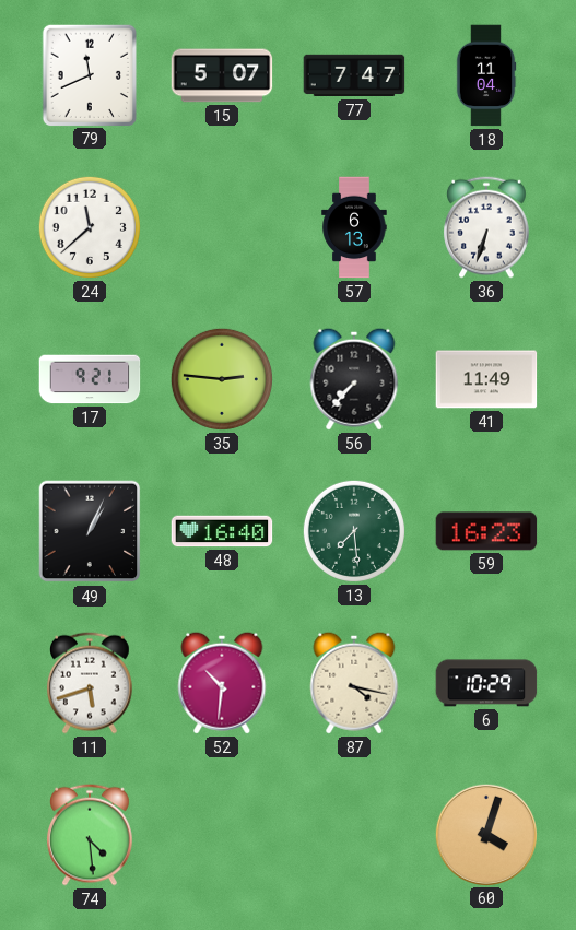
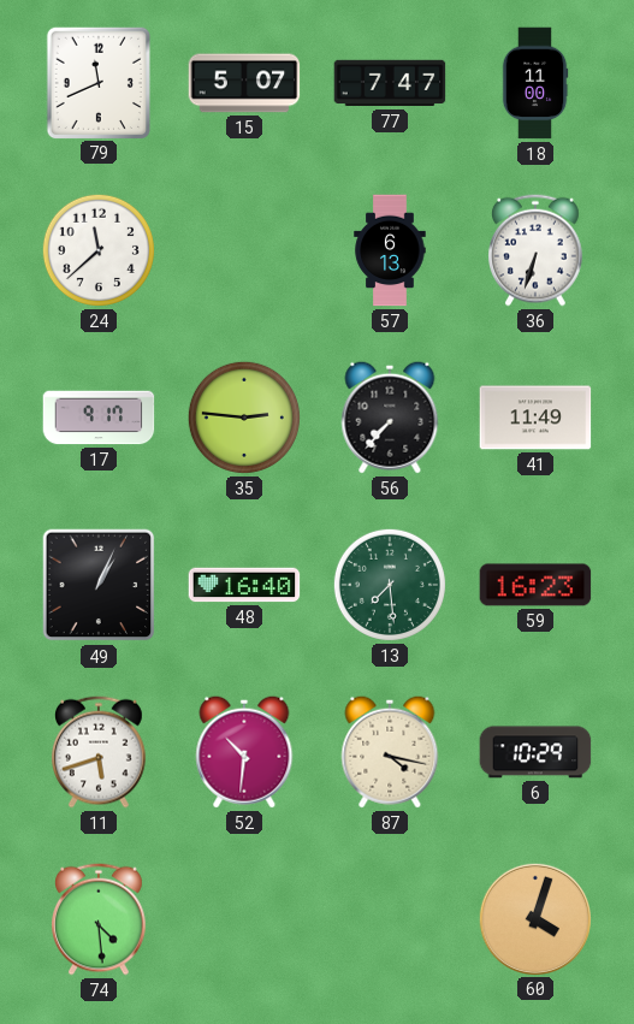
18: 11:04 -> 11:00
17: 9:21 -> 9:17
